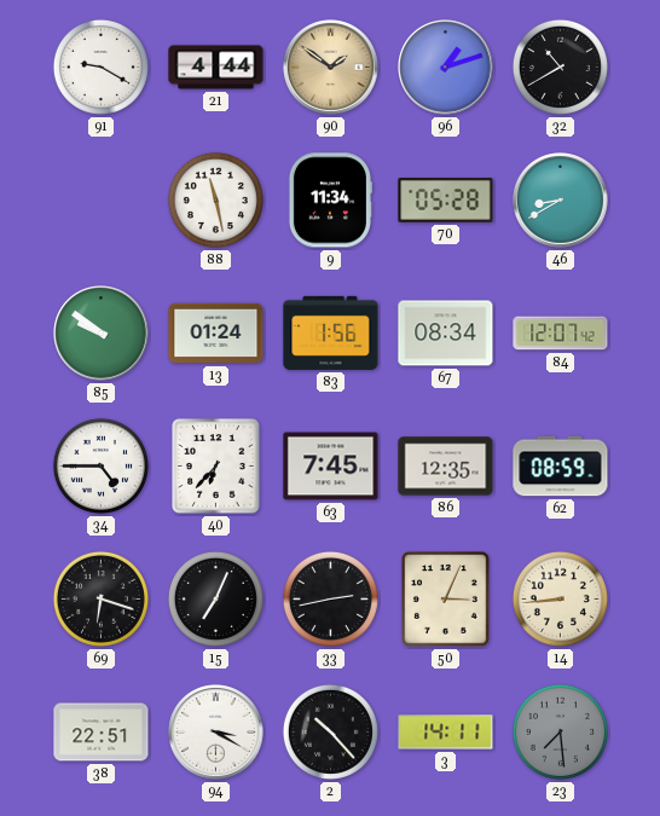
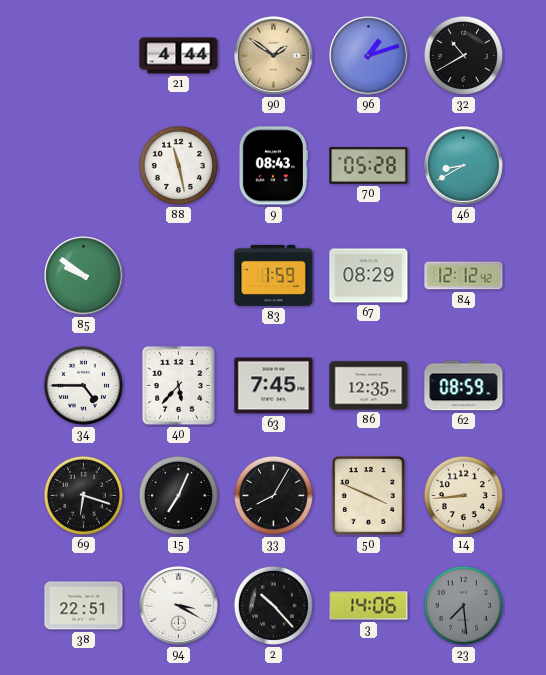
91: 9:20 -> none
9: 11:34 -> 08:43
13: 01:24 -> none
83: 1:56 -> 1:59
67: 08:34 -> 08:29
84: 12:07 -> 12:12
40: 6:37 -> 5:37
33: 2:43 -> 8:05
50: 3:04 -> 3:49
3: 14:11 -> 14:06
